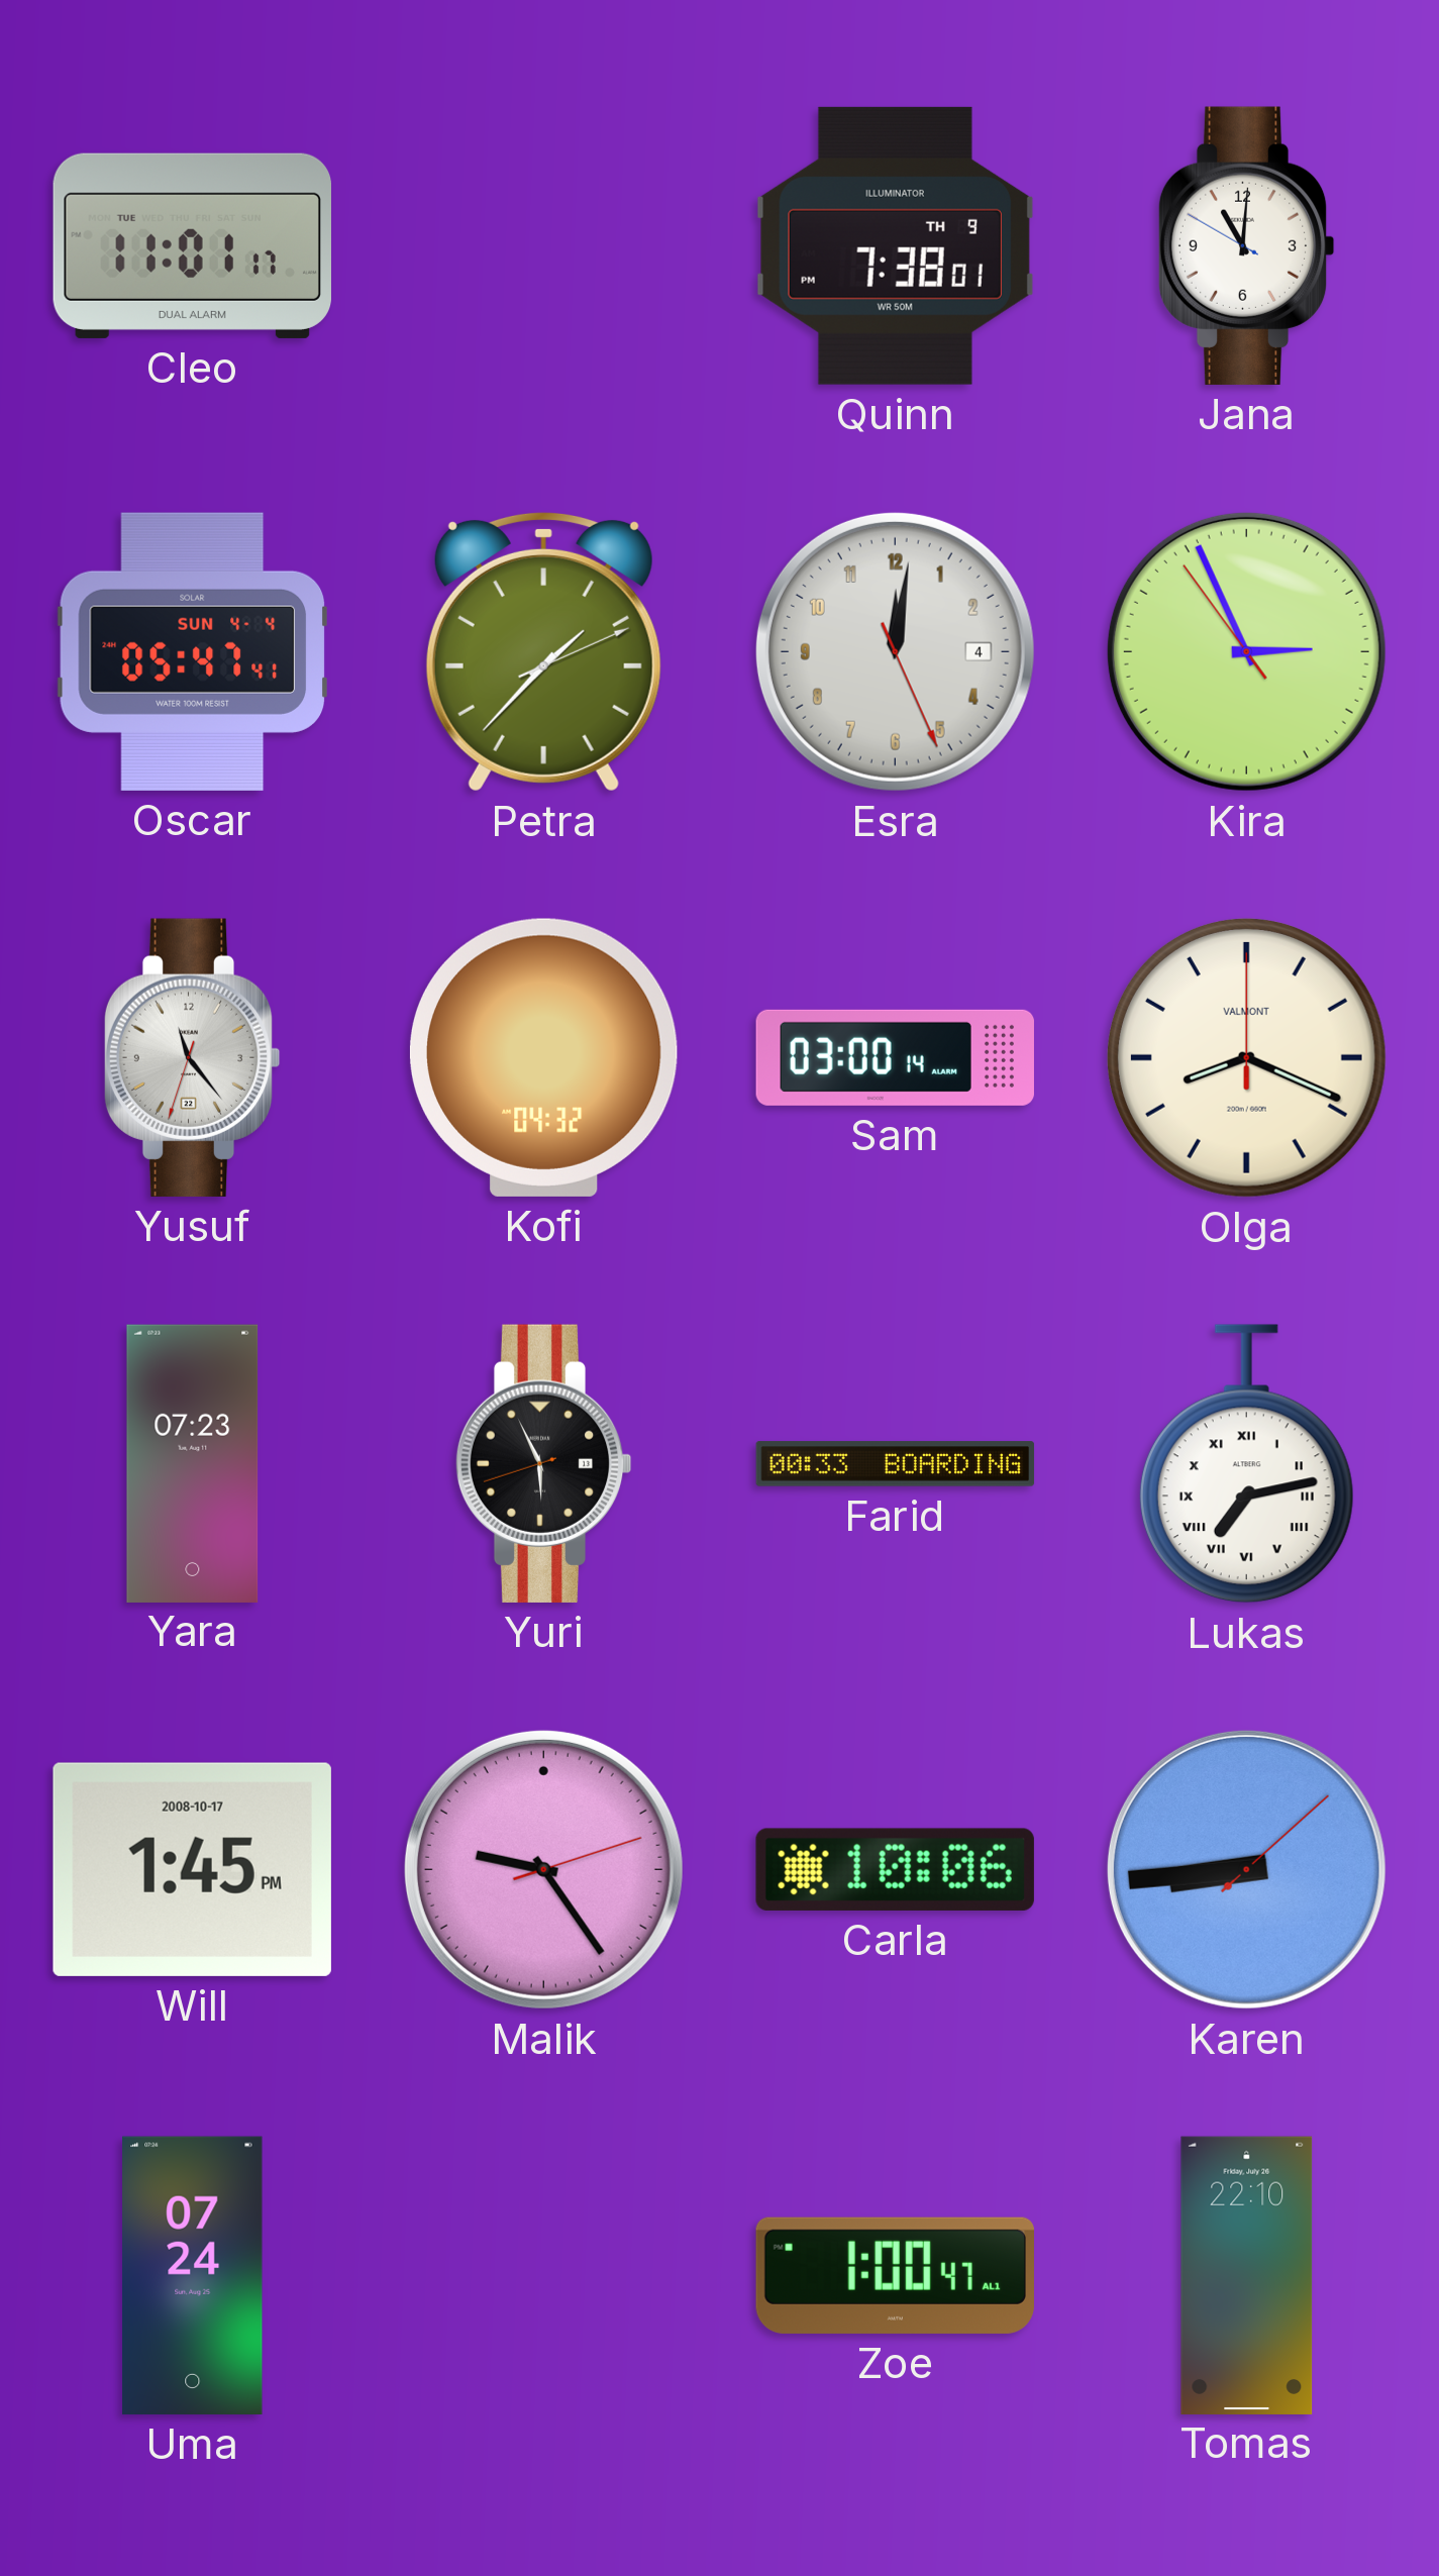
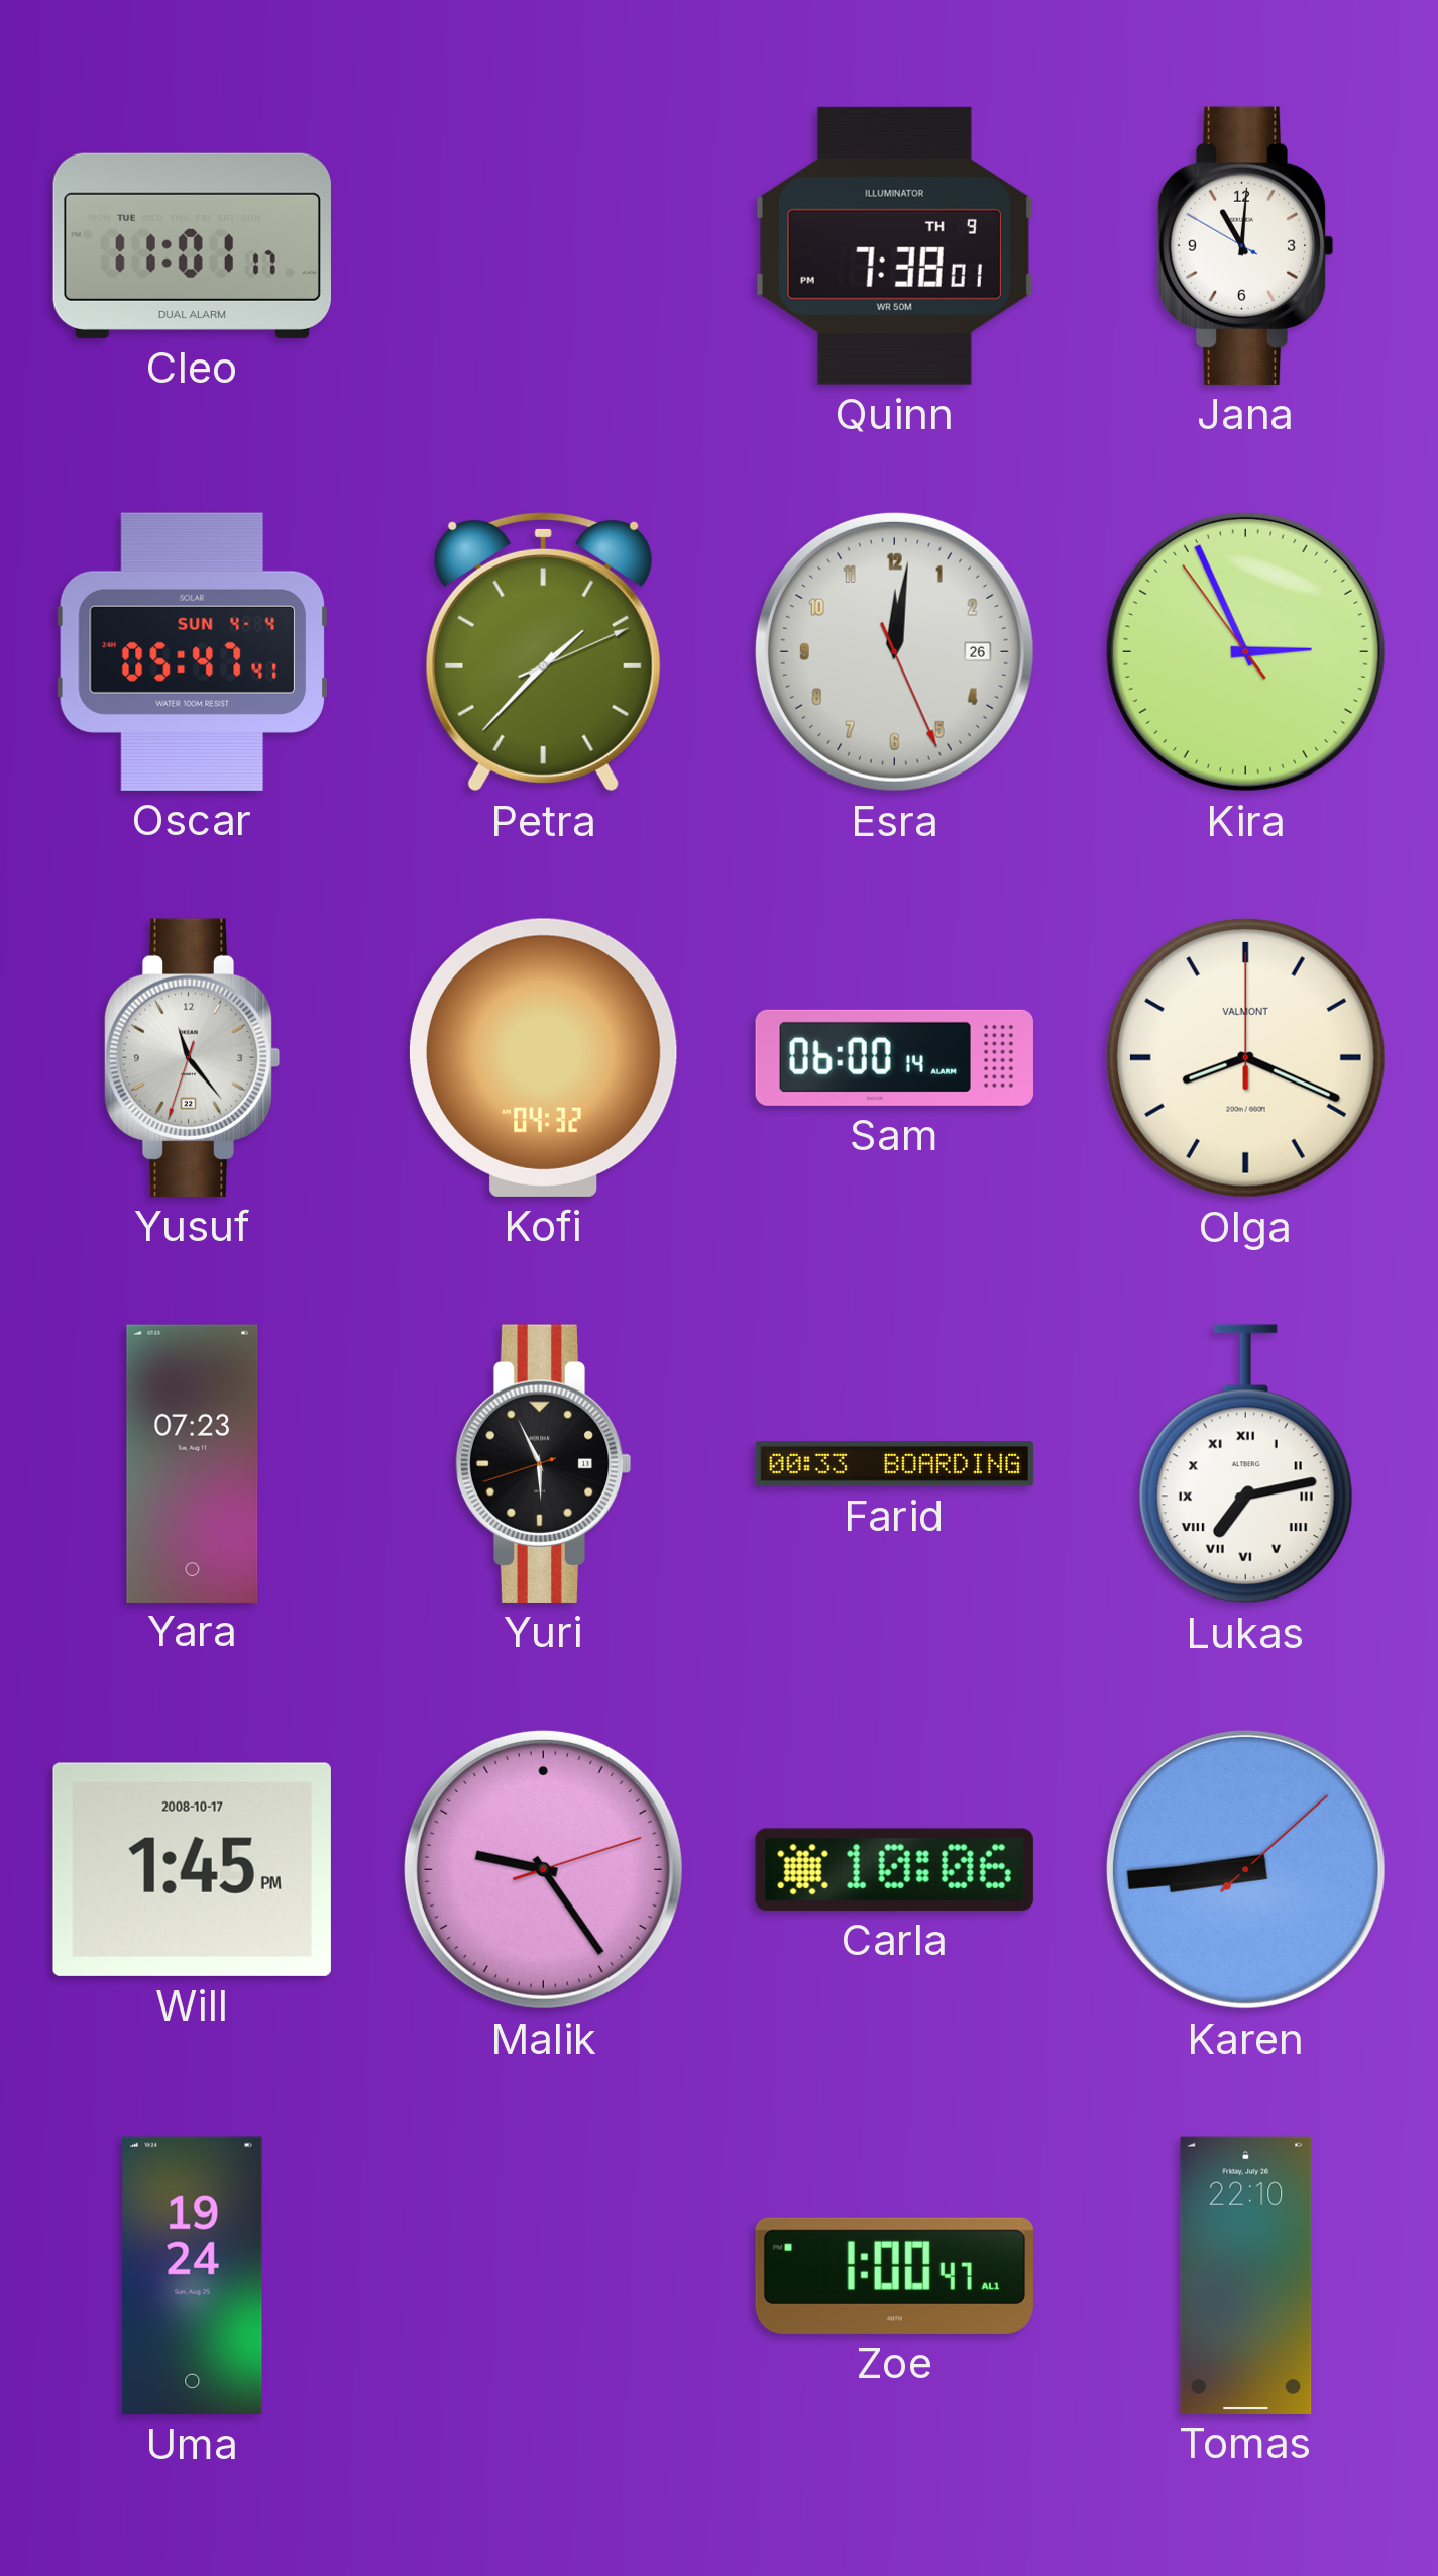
Esra date: 4 -> 26
Sam: 03:00 -> 06:00
Uma: 07:24 -> 19:24
